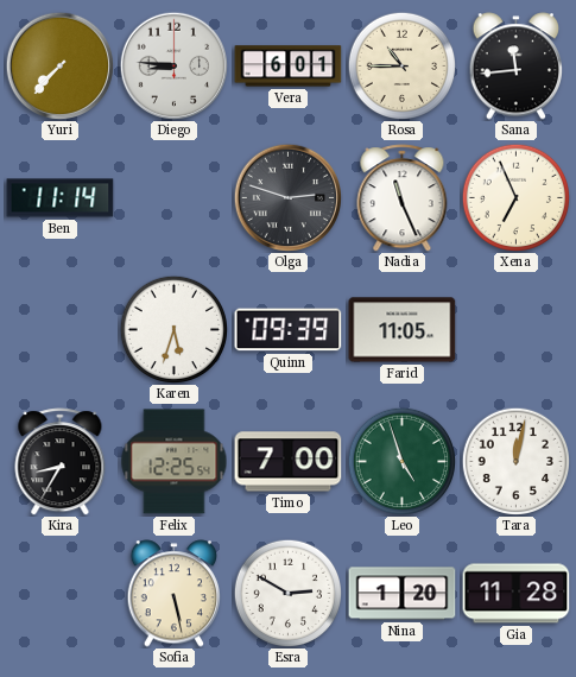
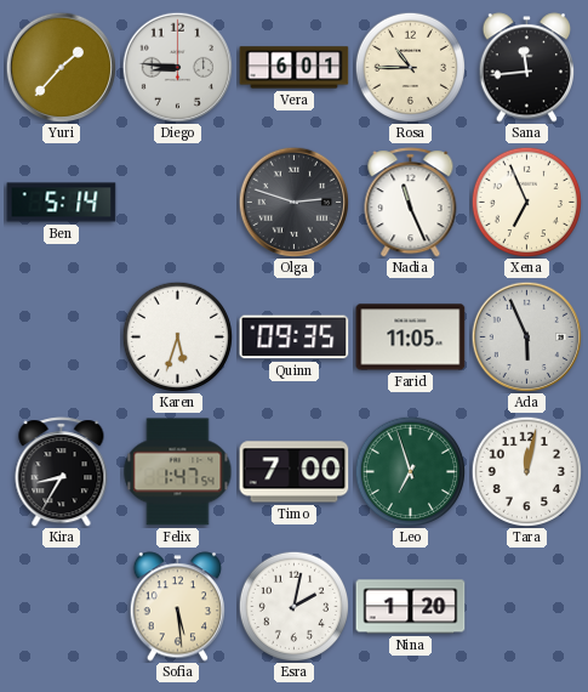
Yuri: 7:37 -> 1:37
Ben: 11:14 -> 5:14
Quinn: 09:39 -> 09:35
Ada: none -> 5:56
Felix: 12:25 -> 1:47
Leo: 4:57 -> 6:57
Sofia: 5:28 -> 5:29
Esra: 2:50 -> 2:02
Gia: 11:28 -> none
